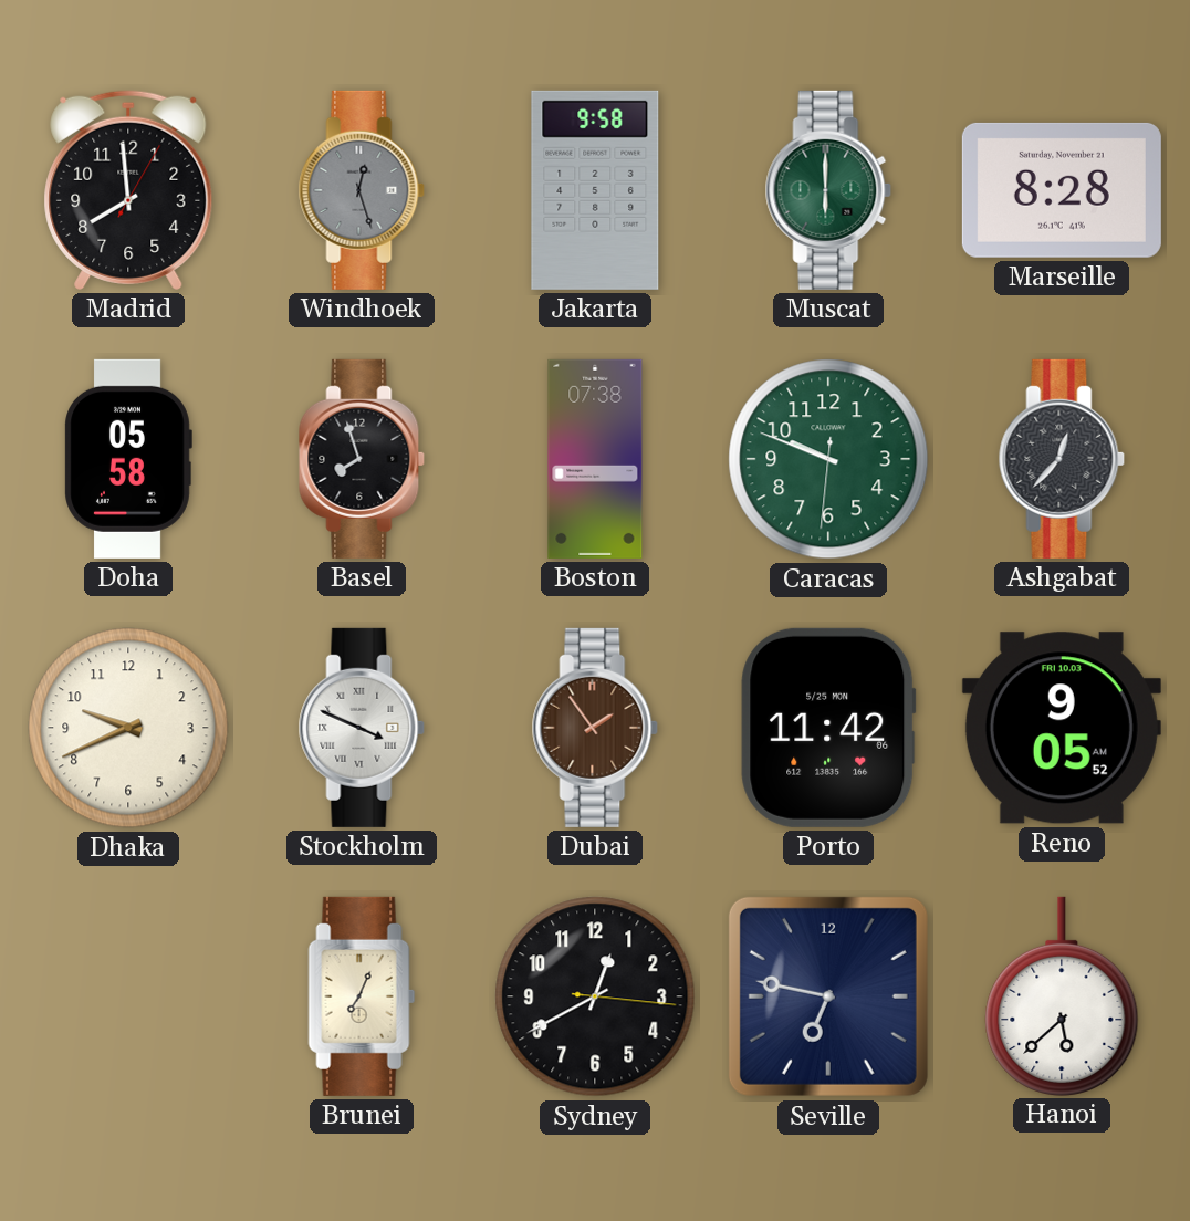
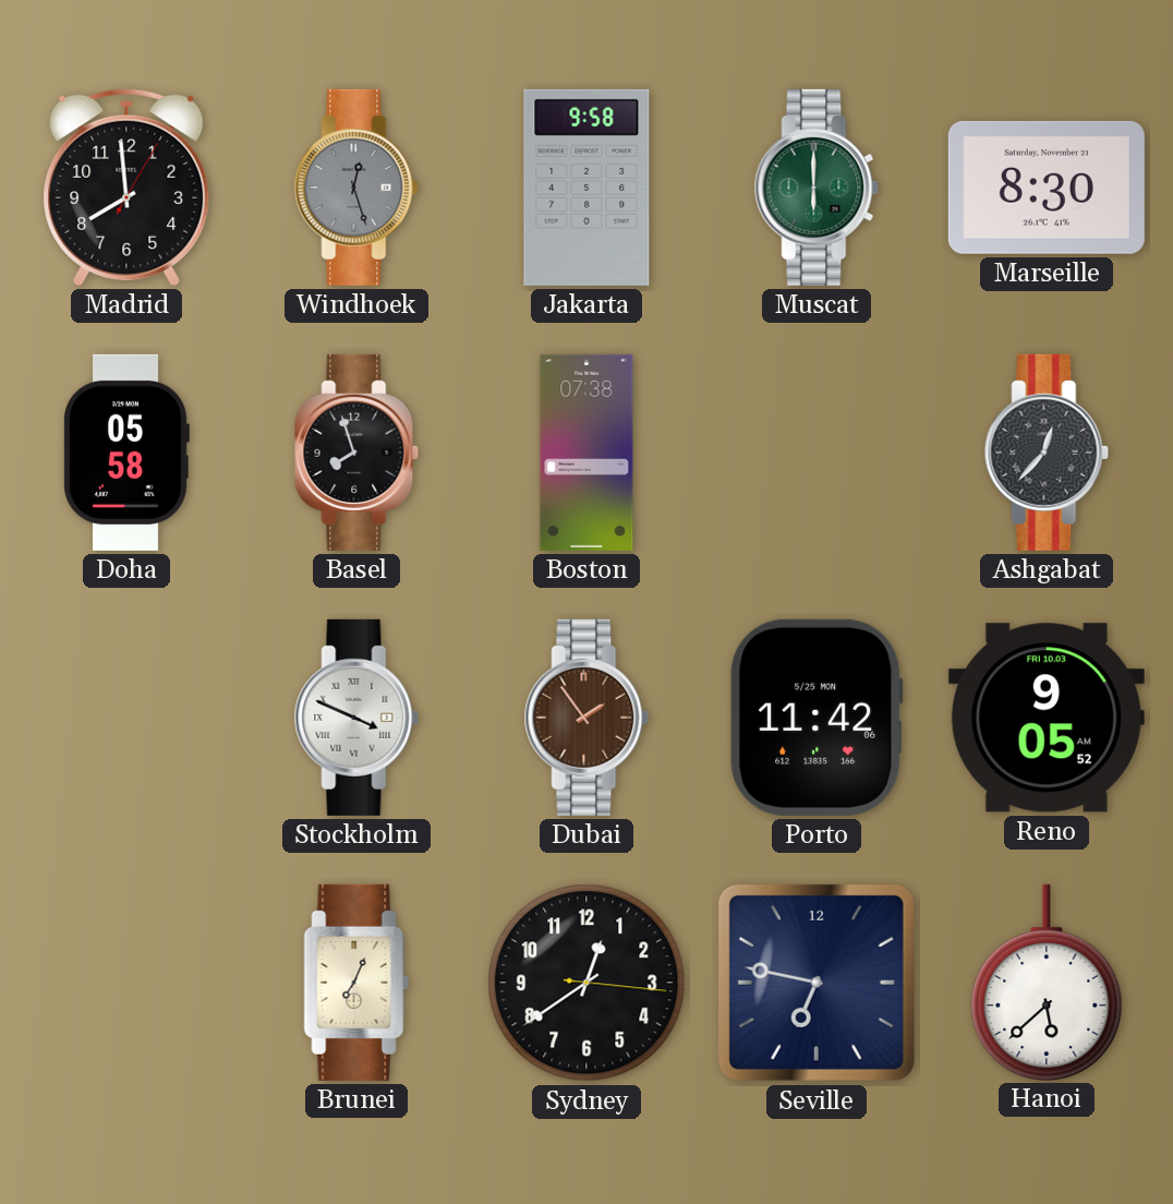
Marseille: 8:28 -> 8:30
Caracas: 9:48 -> none
Dhaka: 9:41 -> none
Sydney: 12:40 -> 12:39
